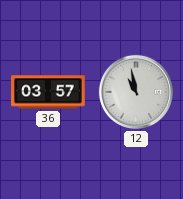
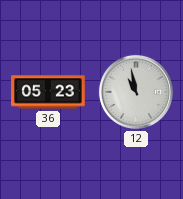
36: 03:57 -> 05:23
